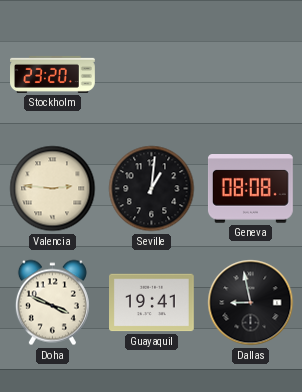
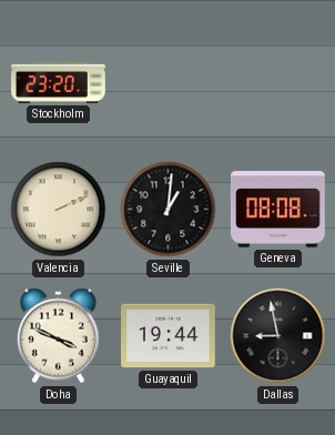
Valencia: 2:46 -> 2:11
Guayaquil: 19:41 -> 19:44
